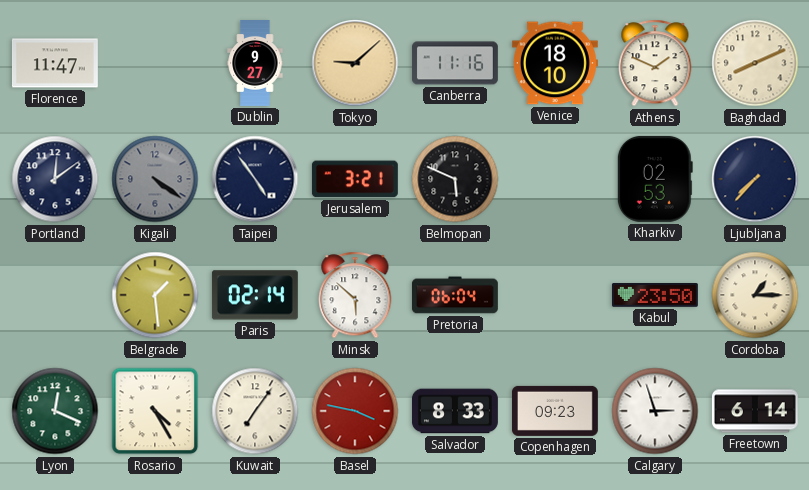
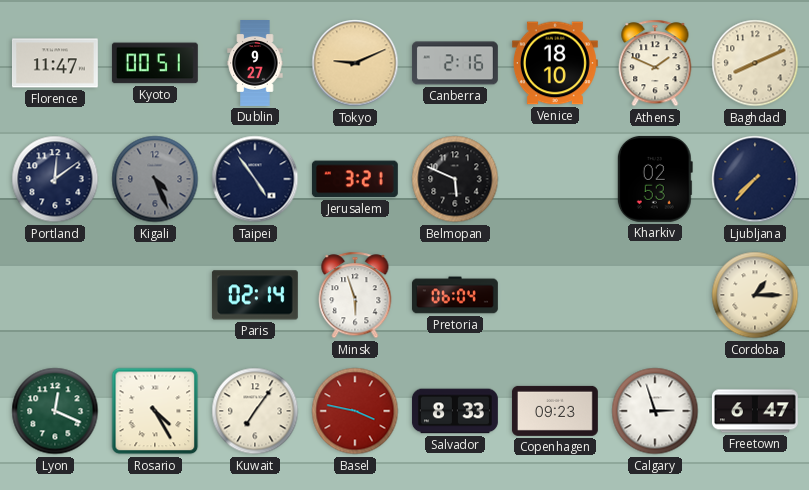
Kyoto: none -> 00:51
Tokyo: 9:08 -> 9:11
Canberra: 11:16 -> 2:16
Kigali: 4:21 -> 4:26
Belgrade: 1:29 -> none
Minsk: 5:52 -> 5:57
Kabul: 23:50 -> none
Freetown: 6:14 -> 6:47
